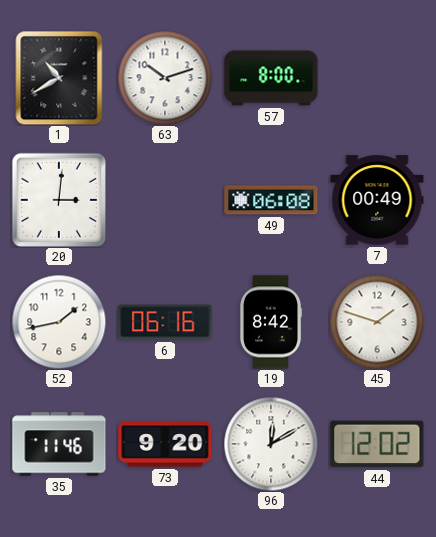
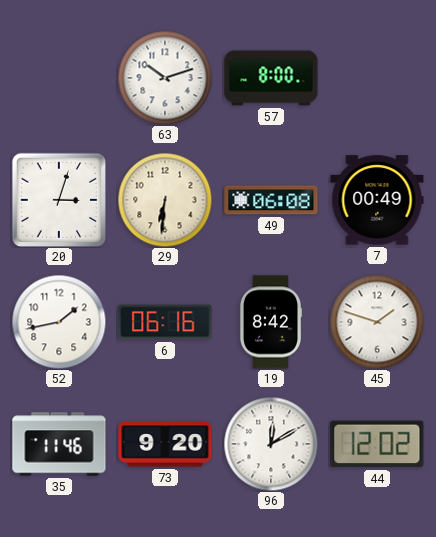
1: 10:40 -> none
20: 3:01 -> 3:03
29: none -> 6:31
